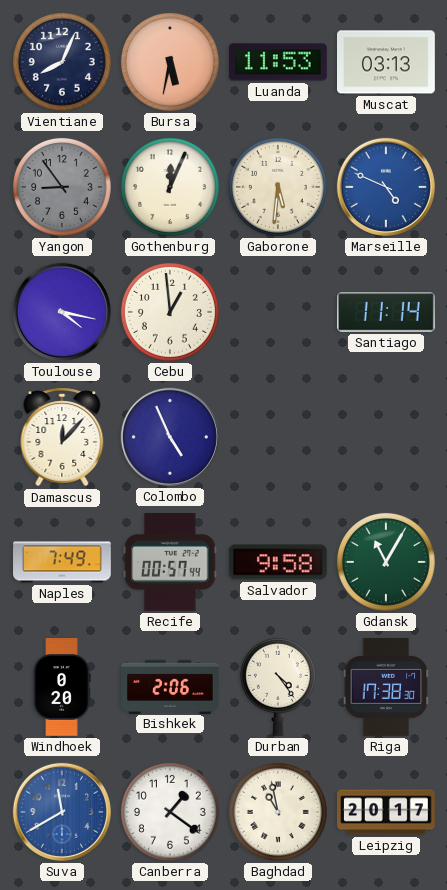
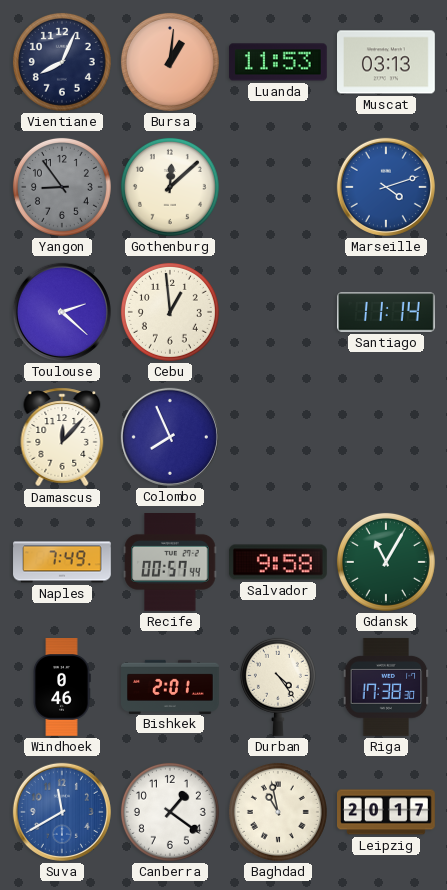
Bursa: 5:32 -> 1:01
Gothenburg: 12:04 -> 12:08
Gaborone: 5:31 -> none
Marseille: 4:49 -> 4:12
Toulouse: 4:17 -> 2:22
Colombo: 4:56 -> 7:56
Windhoek: 0:20 -> 0:46
Bishkek: 2:06 -> 2:01
